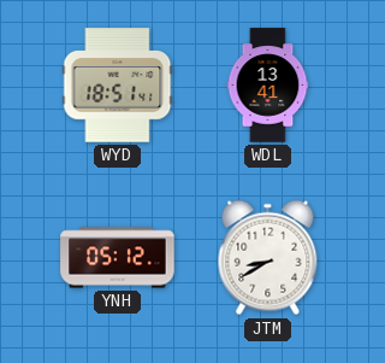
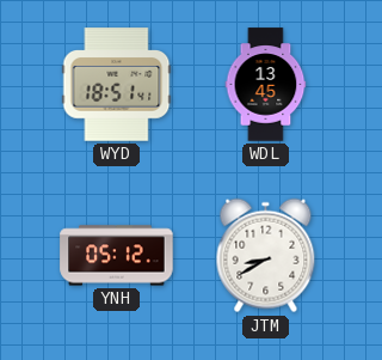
WDL: 13:41 -> 13:45
